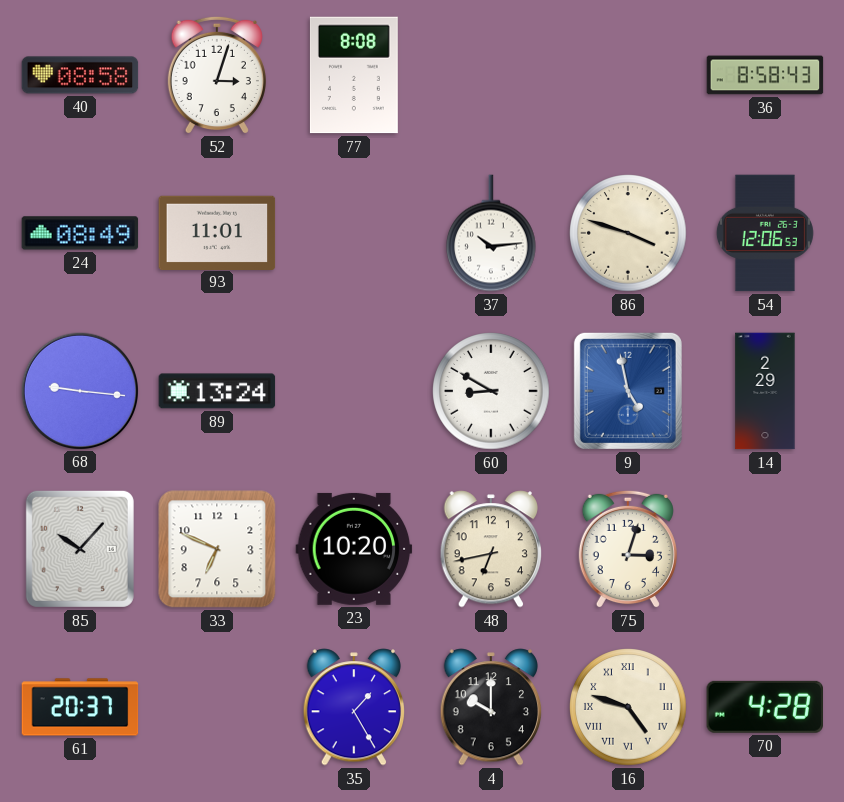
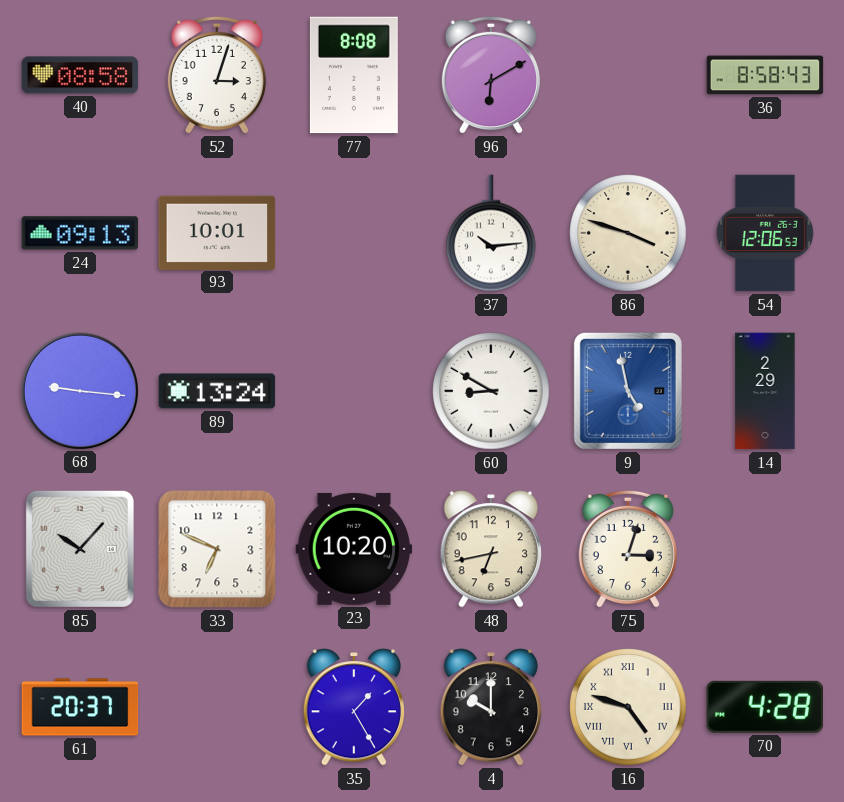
96: none -> 6:10
24: 08:49 -> 09:13
93: 11:01 -> 10:01
